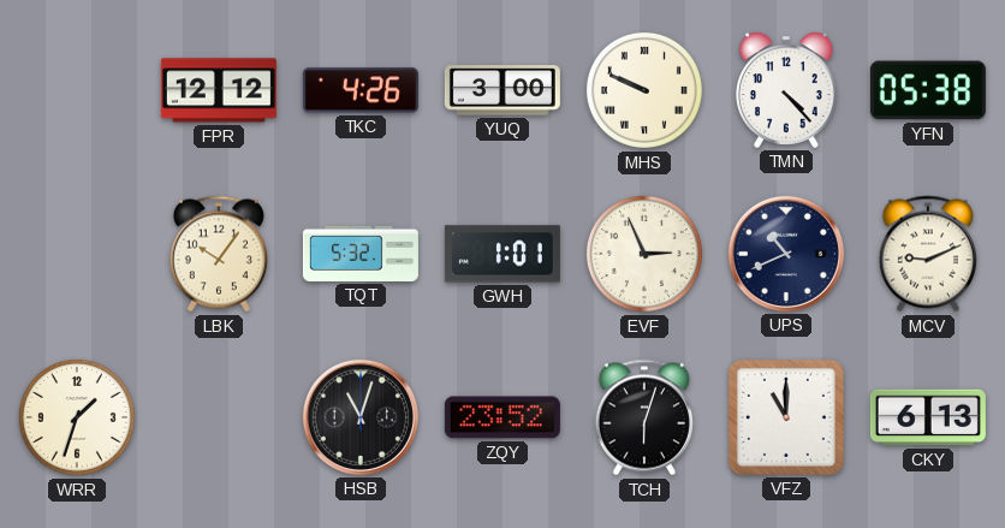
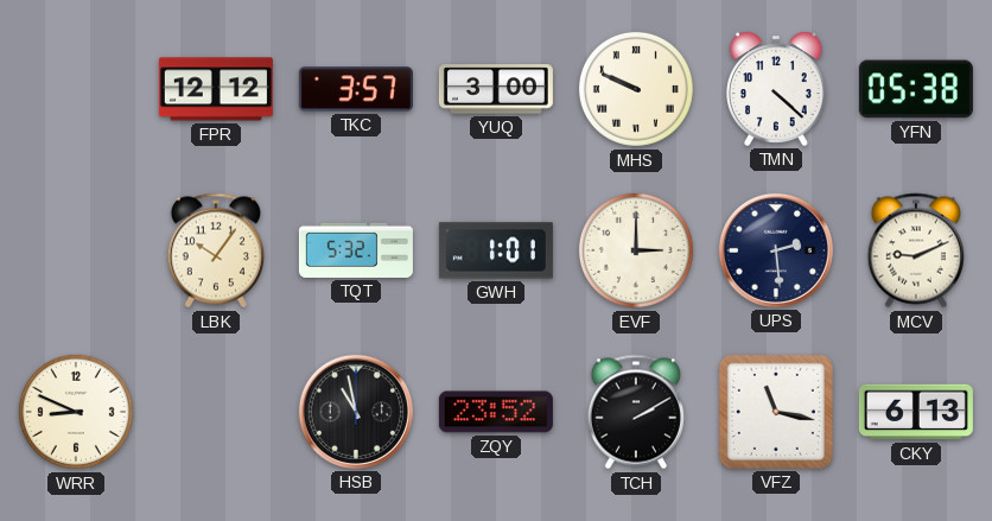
TKC: 4:26 -> 3:57
TMN: 4:23 -> 4:22
EVF: 2:56 -> 3:00
UPS: 10:41 -> 2:29
WRR: 1:33 -> 8:49
HSB: 11:03 -> 10:58
TCH: 6:03 -> 2:10
VFZ: 11:00 -> 11:17
